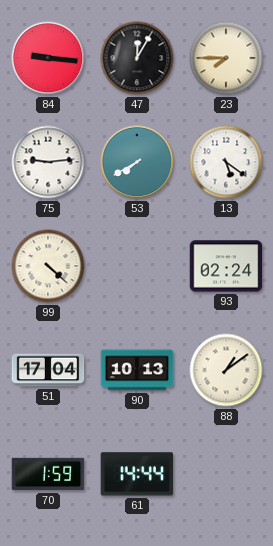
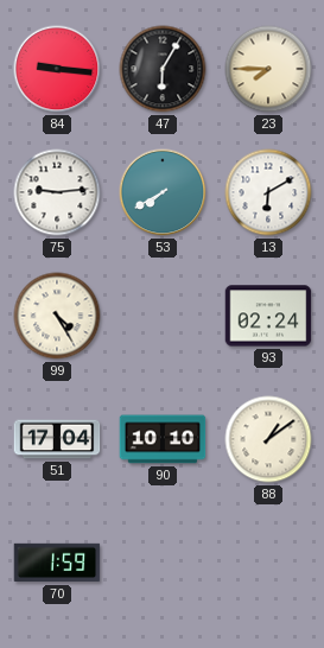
47: 12:05 -> 6:05
13: 5:21 -> 6:10
99: 4:22 -> 4:25
90: 10:13 -> 10:10
61: 14:44 -> none
